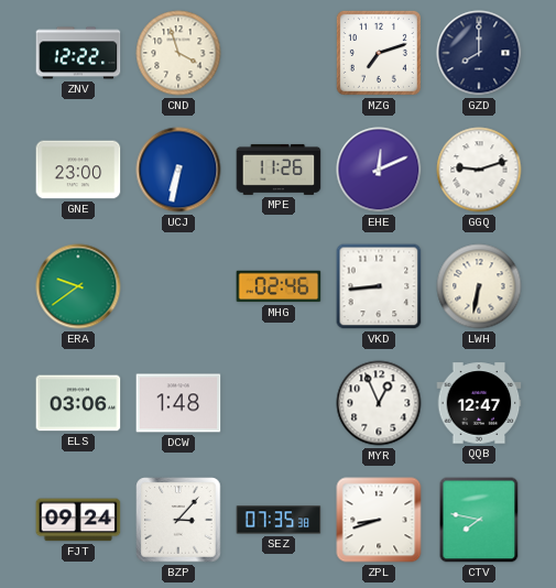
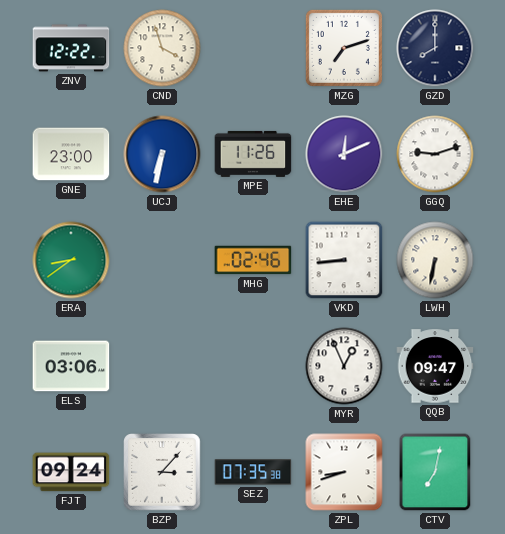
ERA: 9:39 -> 8:39
DCW: 1:48 -> none
QQB: 12:47 -> 09:47
CTV: 7:47 -> 7:02
